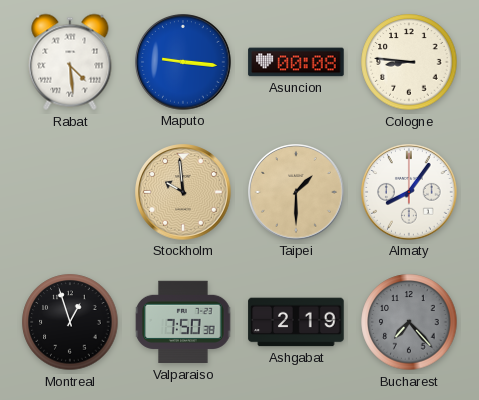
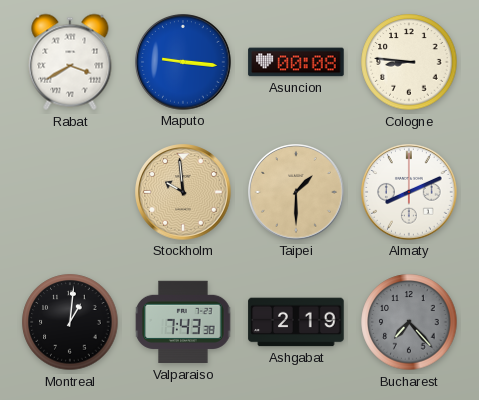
Rabat: 4:29 -> 3:40
Almaty: 8:06 -> 8:11
Montreal: 12:57 -> 1:01
Valparaiso: 7:50 -> 7:43
